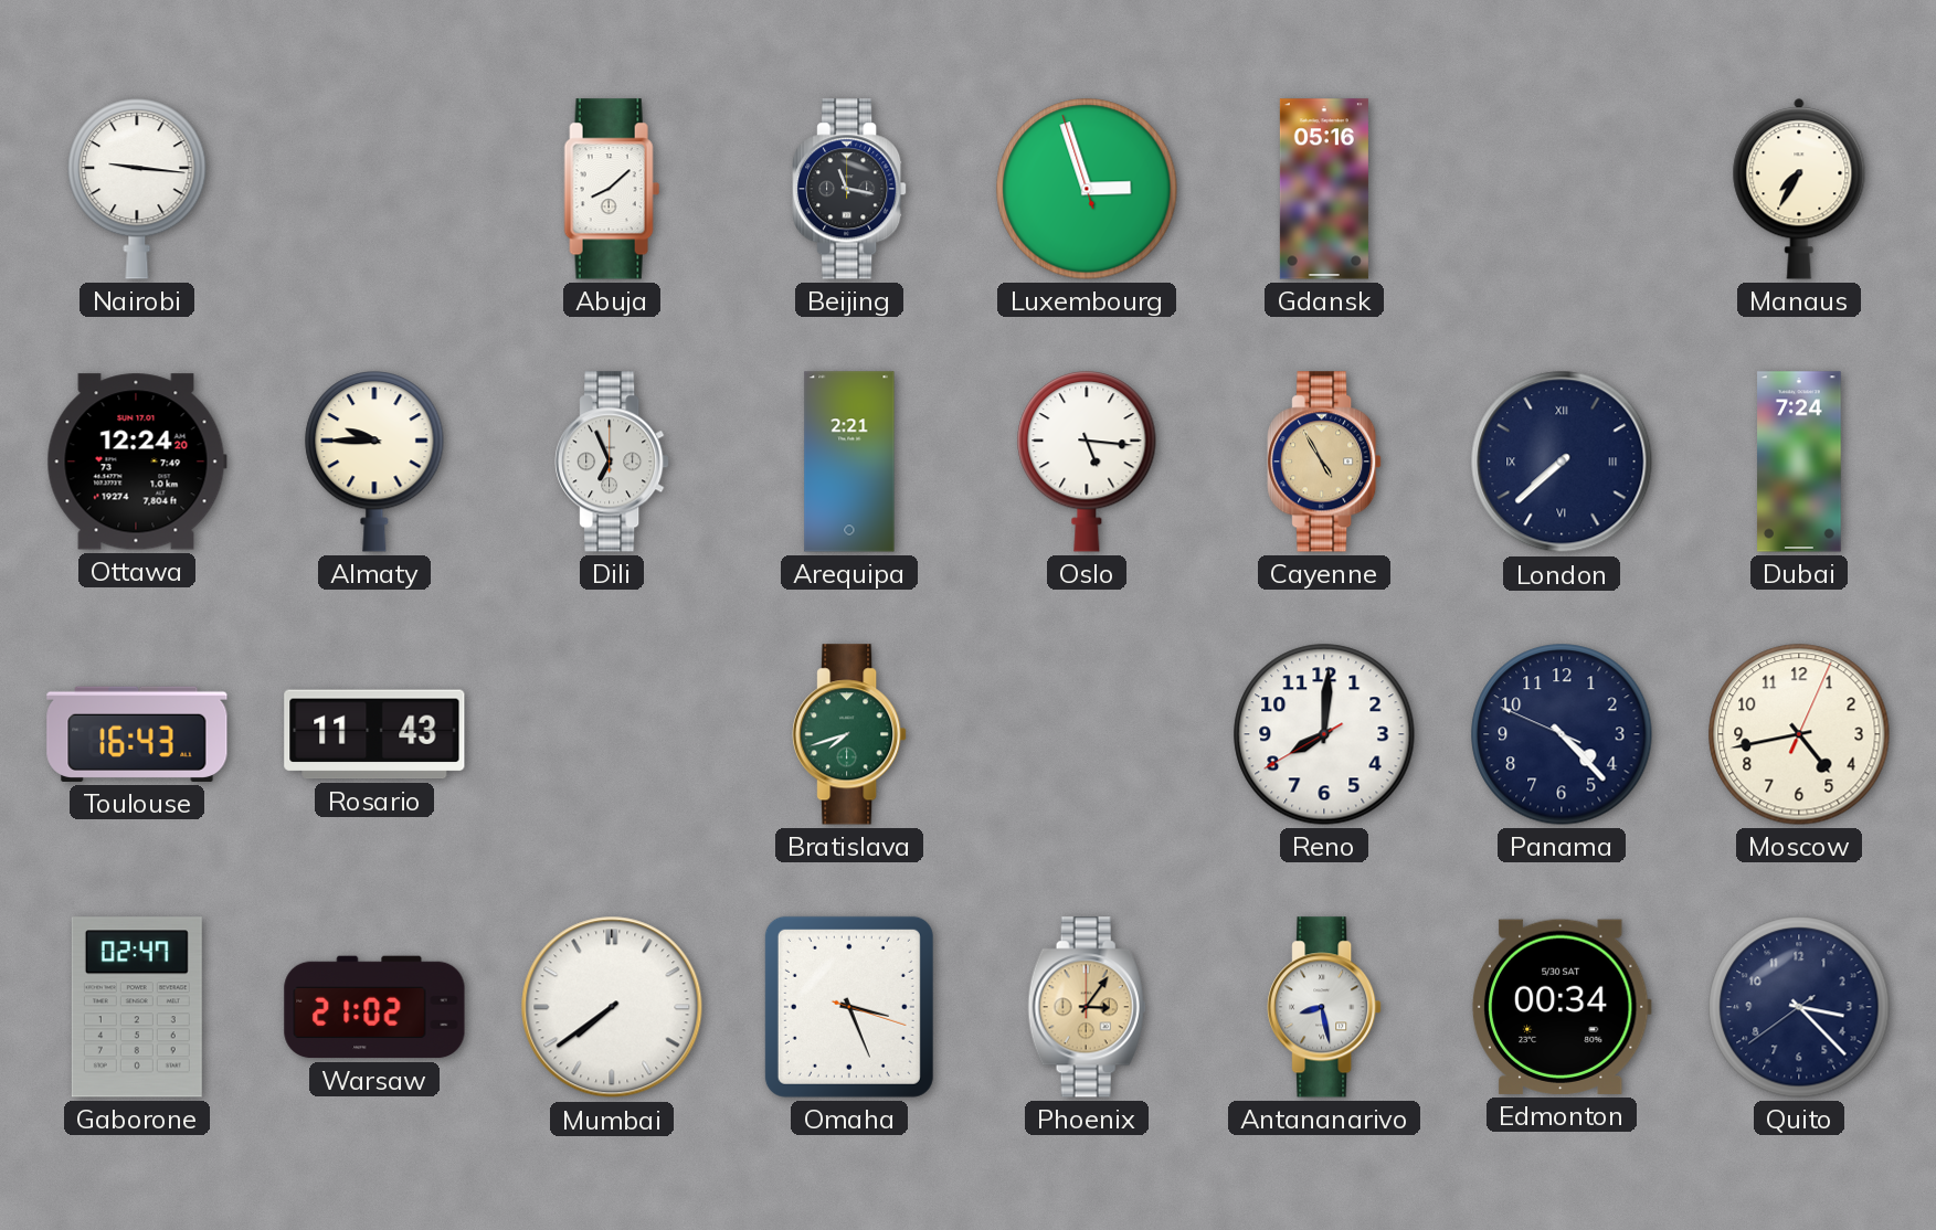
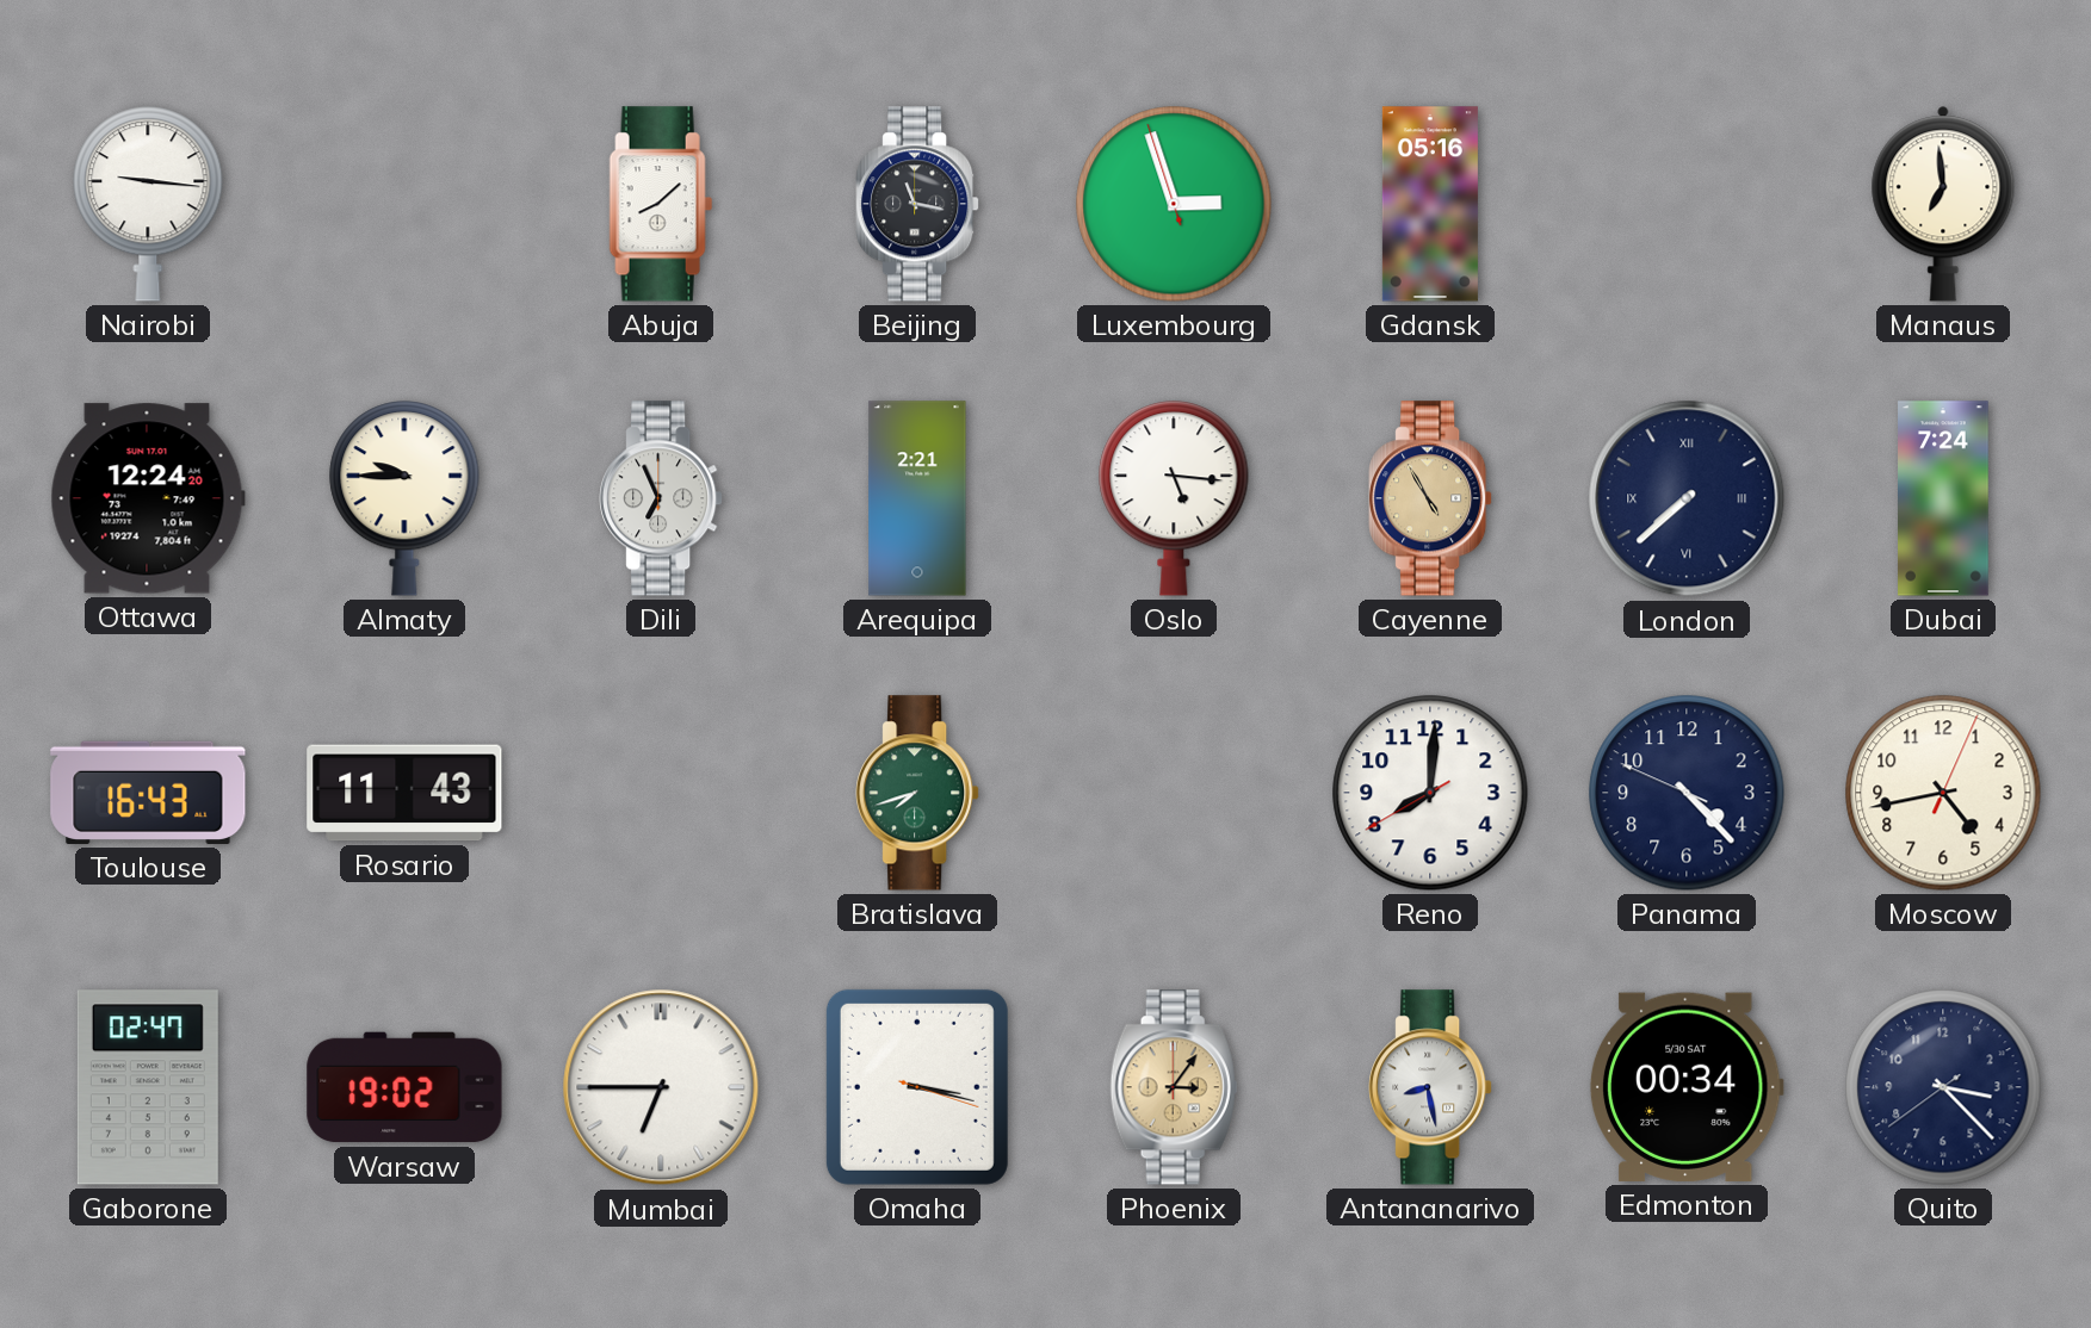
Manaus: 7:35 -> 6:59
Warsaw: 21:02 -> 19:02
Mumbai: 7:39 -> 6:45
Omaha: 3:26 -> 3:17
